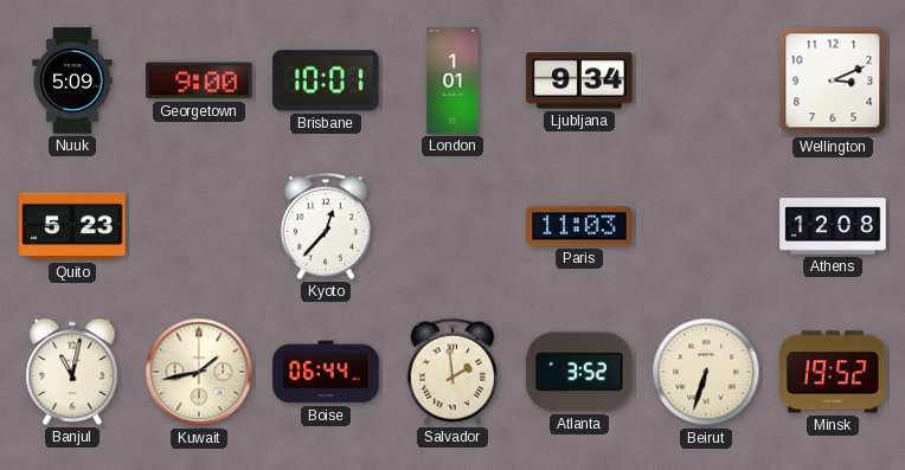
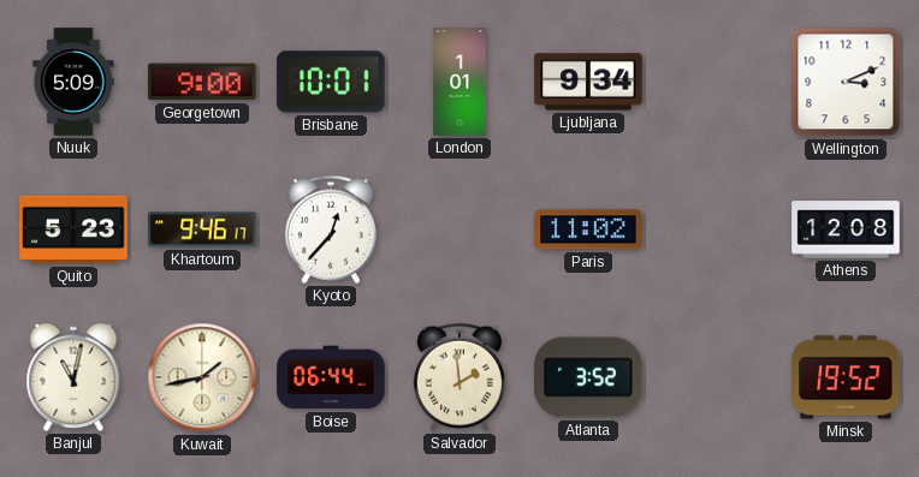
Khartoum: none -> 9:46
Paris: 11:03 -> 11:02
Beirut: 6:33 -> none
